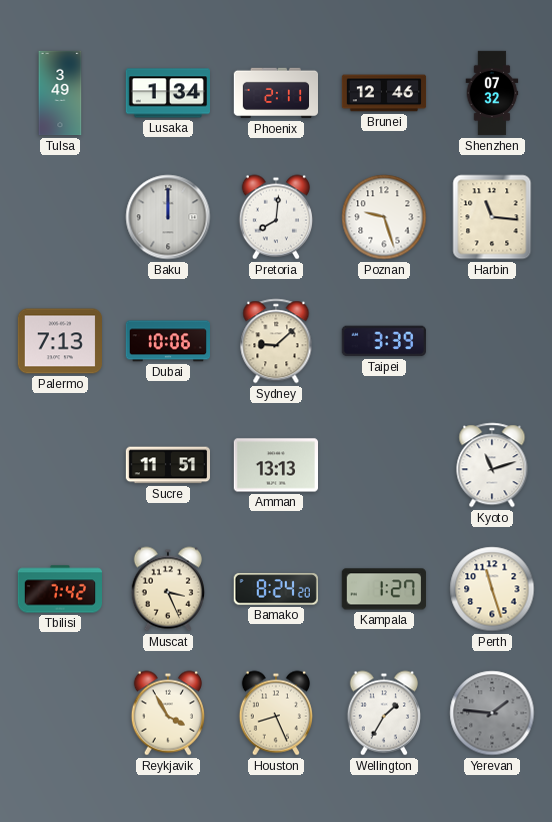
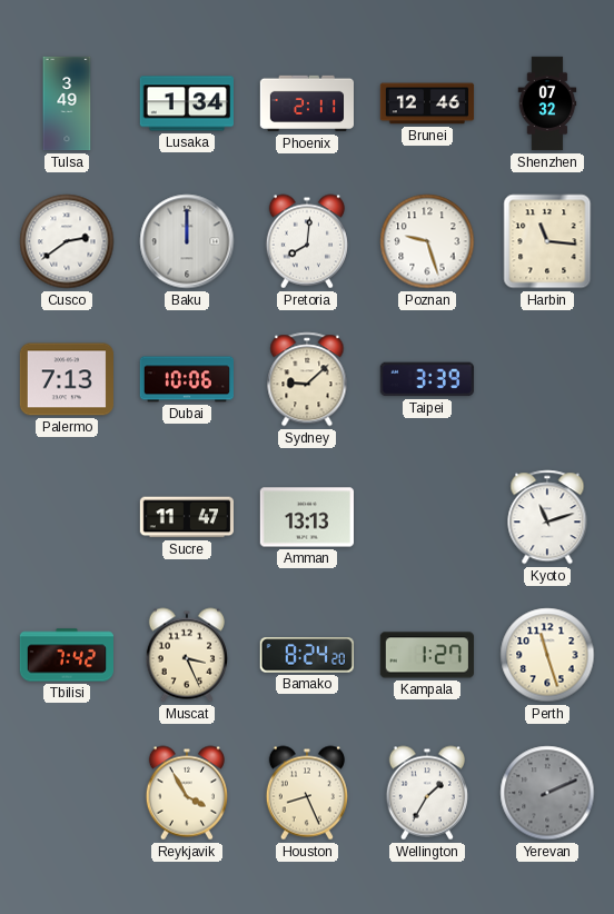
Cusco: none -> 2:39
Sucre: 11:51 -> 11:47
Yerevan: 1:46 -> 2:11
